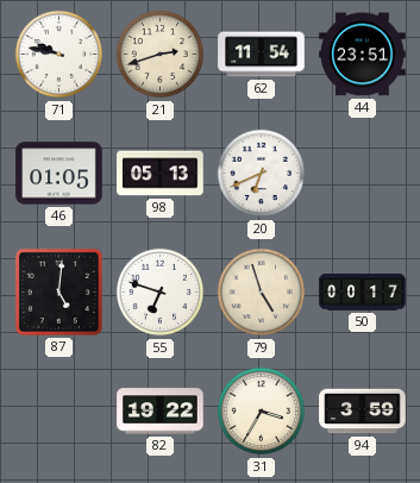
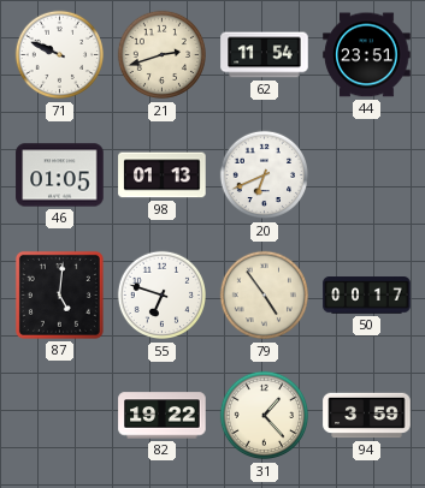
71: 9:47 -> 9:49
98: 05:13 -> 01:13
79: 4:57 -> 4:54
31: 3:35 -> 1:23
